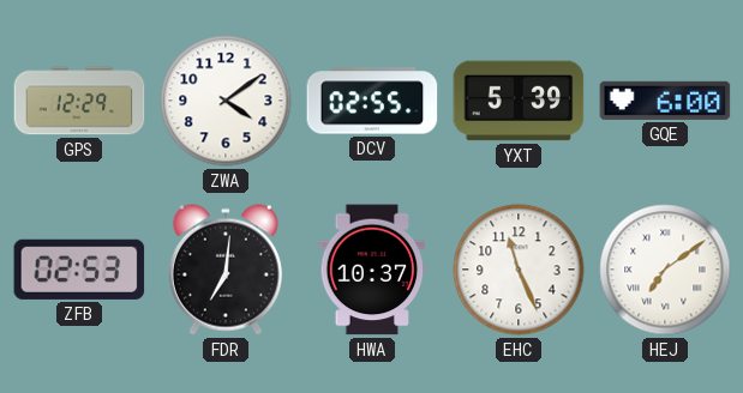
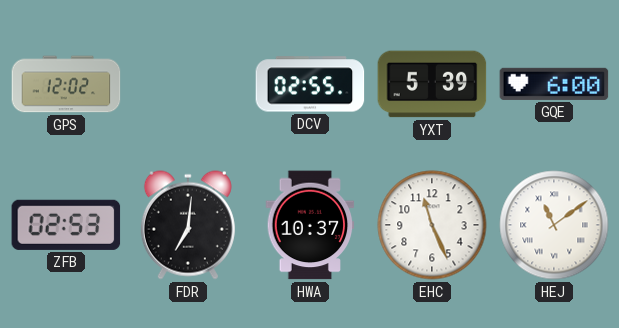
GPS: 12:29 -> 12:02
ZWA: 4:09 -> none
HEJ: 7:09 -> 11:09
